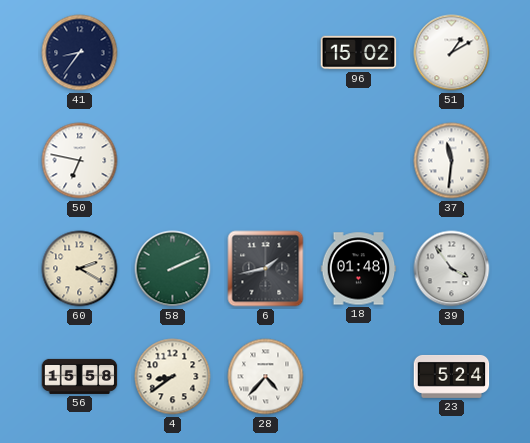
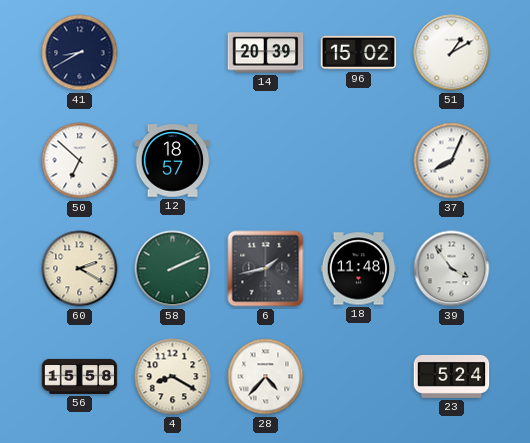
41: 8:36 -> 8:40
14: none -> 20:39
50: 6:47 -> 6:52
12: none -> 18:57
37: 11:31 -> 8:04
18: 01:48 -> 11:48
4: 8:39 -> 8:20
